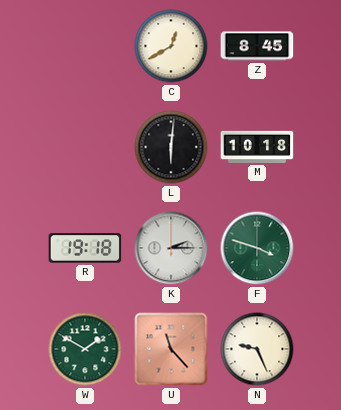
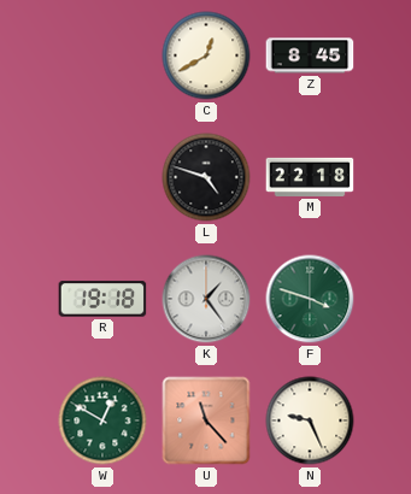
L: 6:01 -> 4:48
M: 10:18 -> 22:18
K: 2:15 -> 1:24
W: 1:50 -> 12:50
